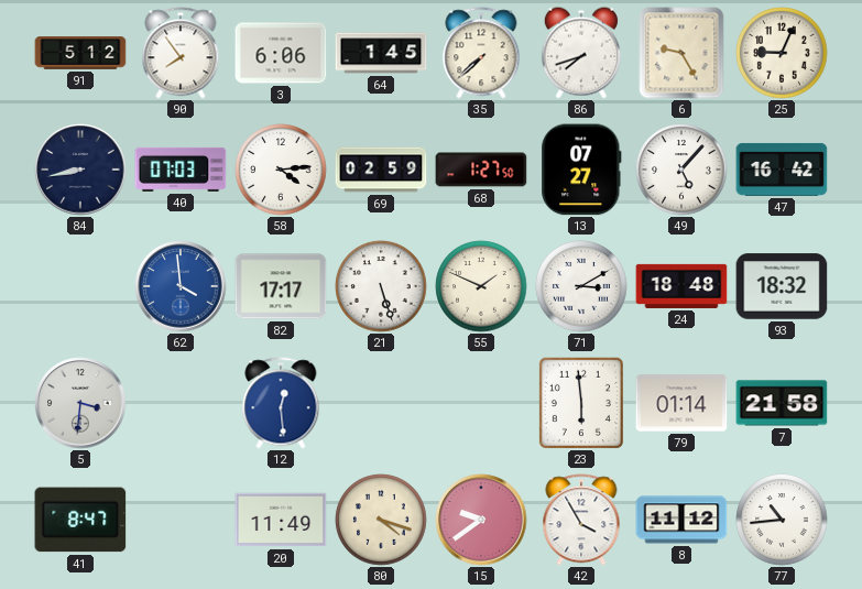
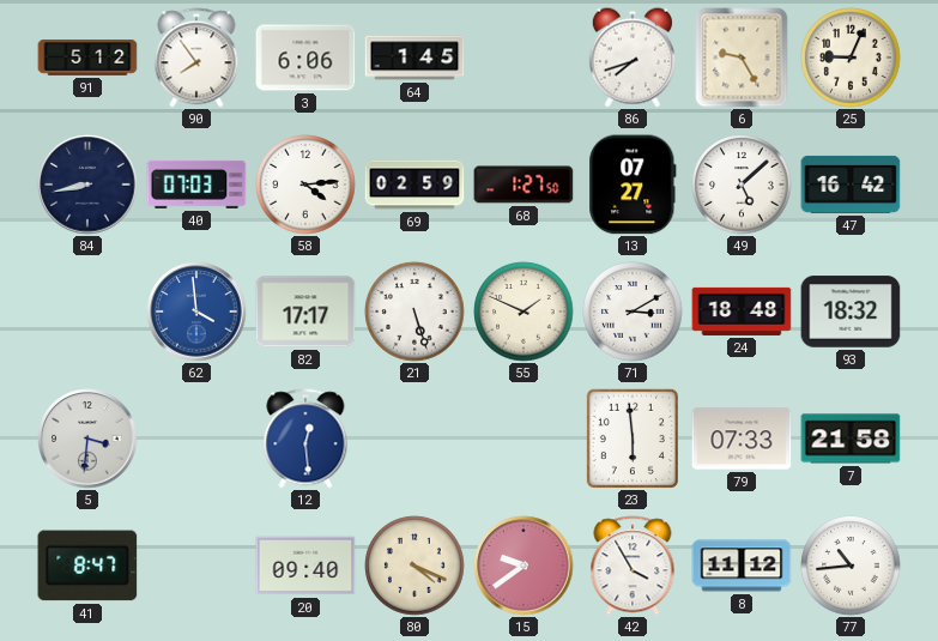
35: 7:38 -> none
49: 5:07 -> 5:08
79: 01:14 -> 07:33
20: 11:49 -> 09:40
80: 4:18 -> 4:19
